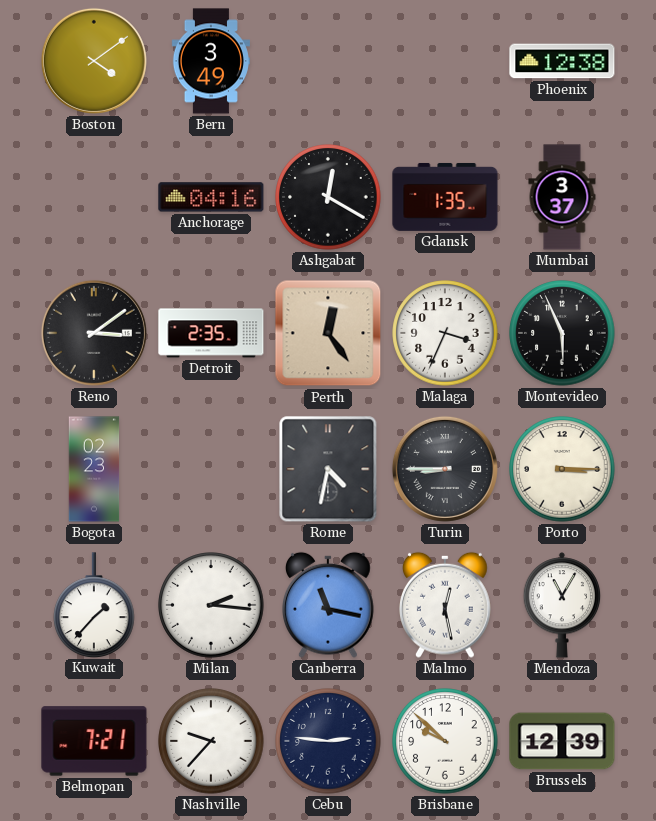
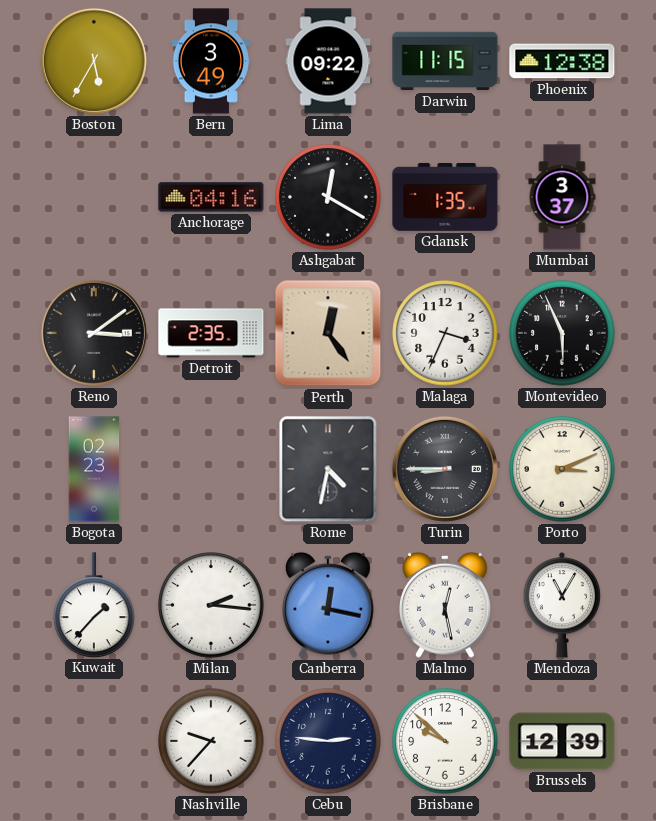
Boston: 4:09 -> 5:35
Lima: none -> 09:22
Darwin: none -> 11:15
Porto: 3:15 -> 3:11
Canberra: 11:17 -> 12:17
Belmopan: 7:21 -> none
